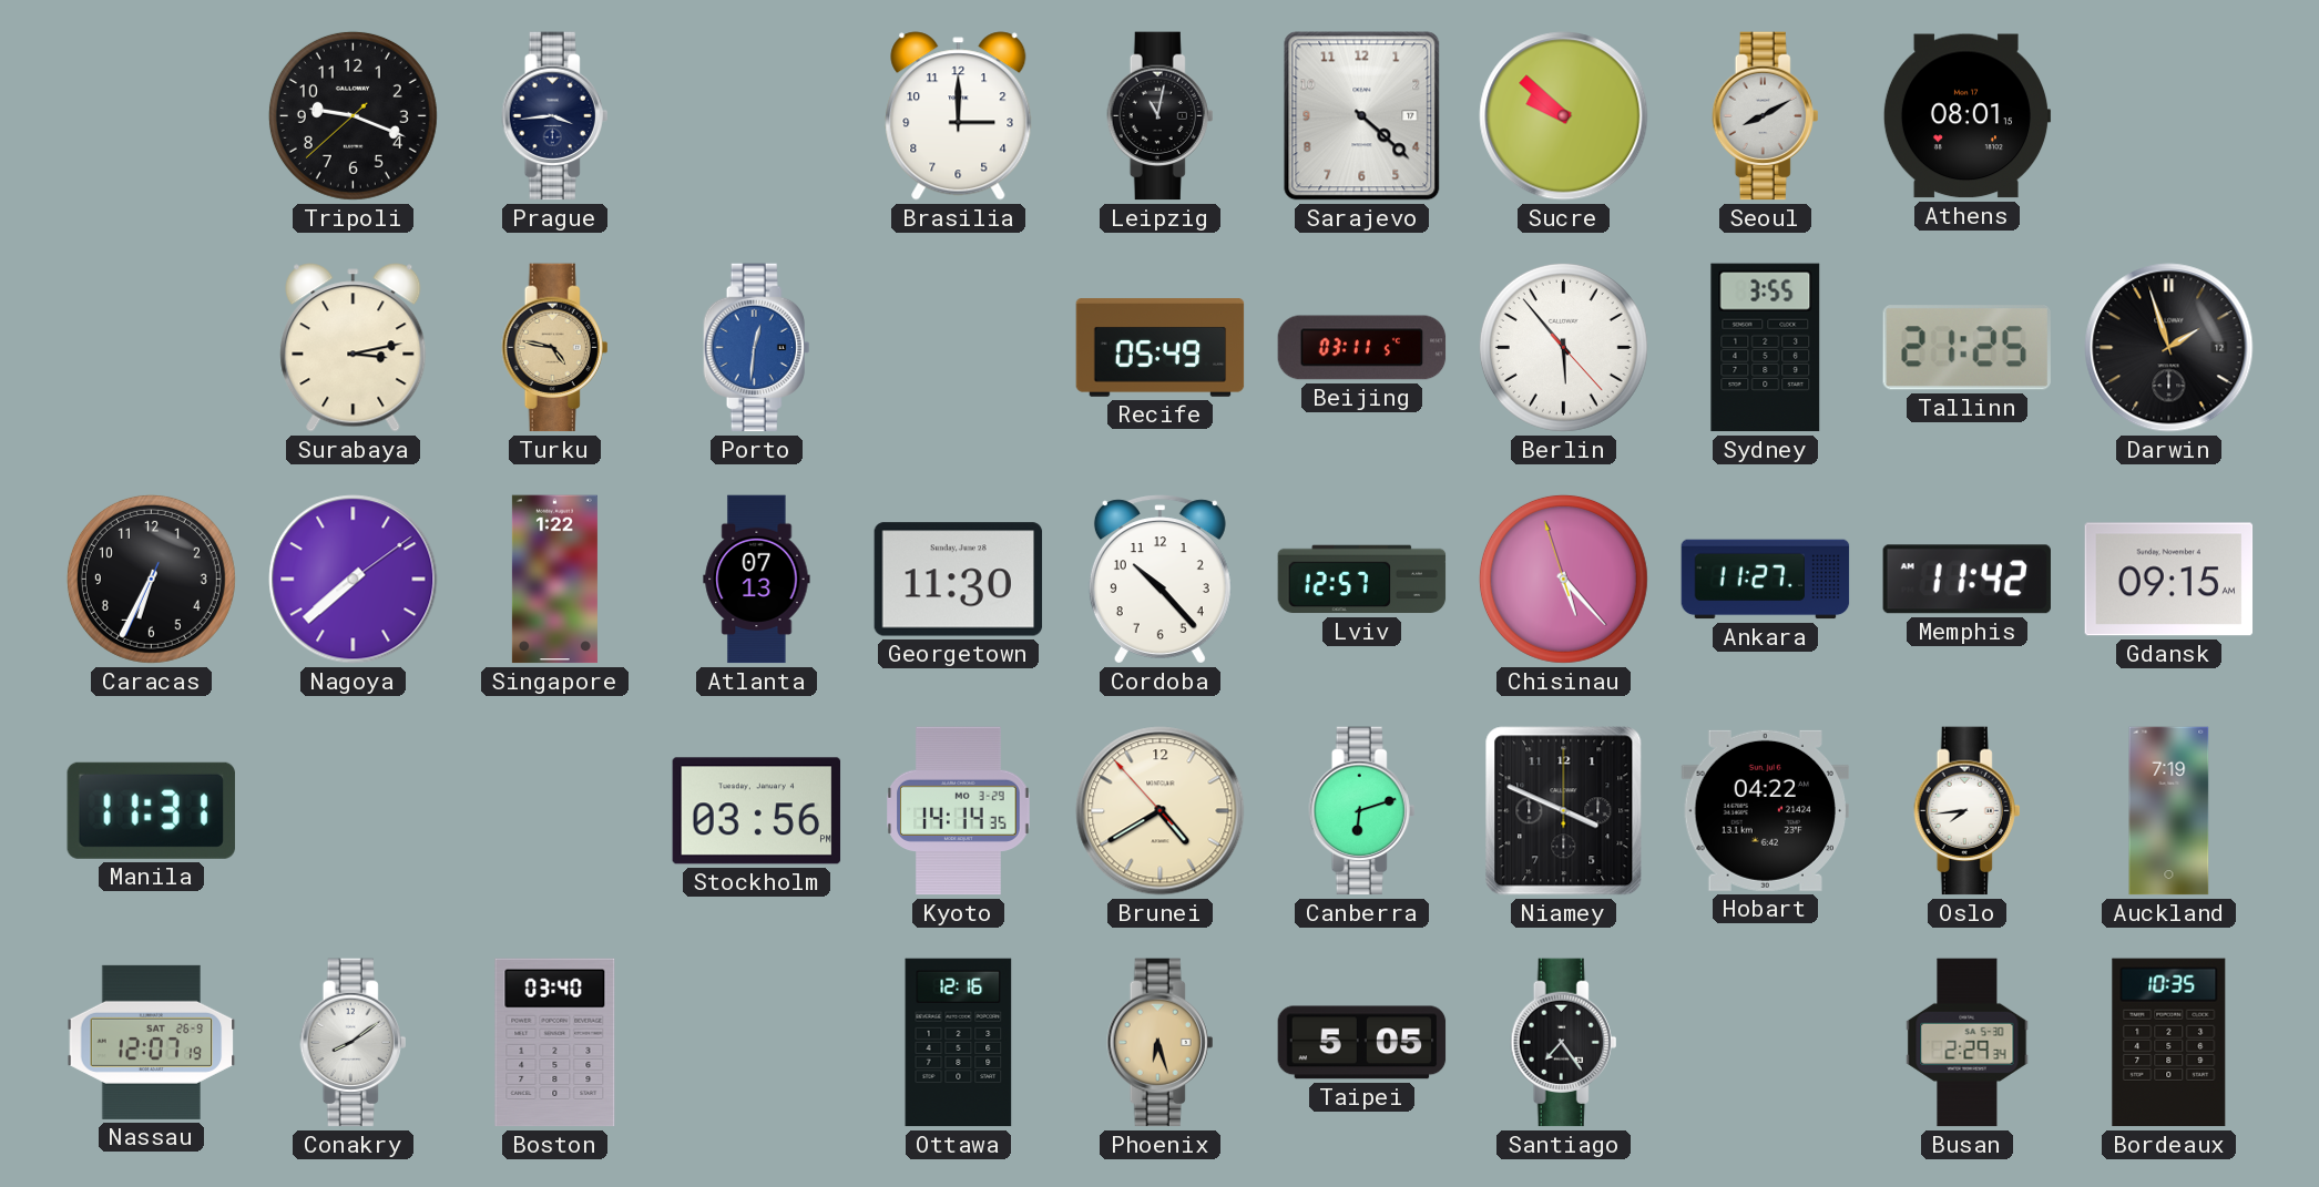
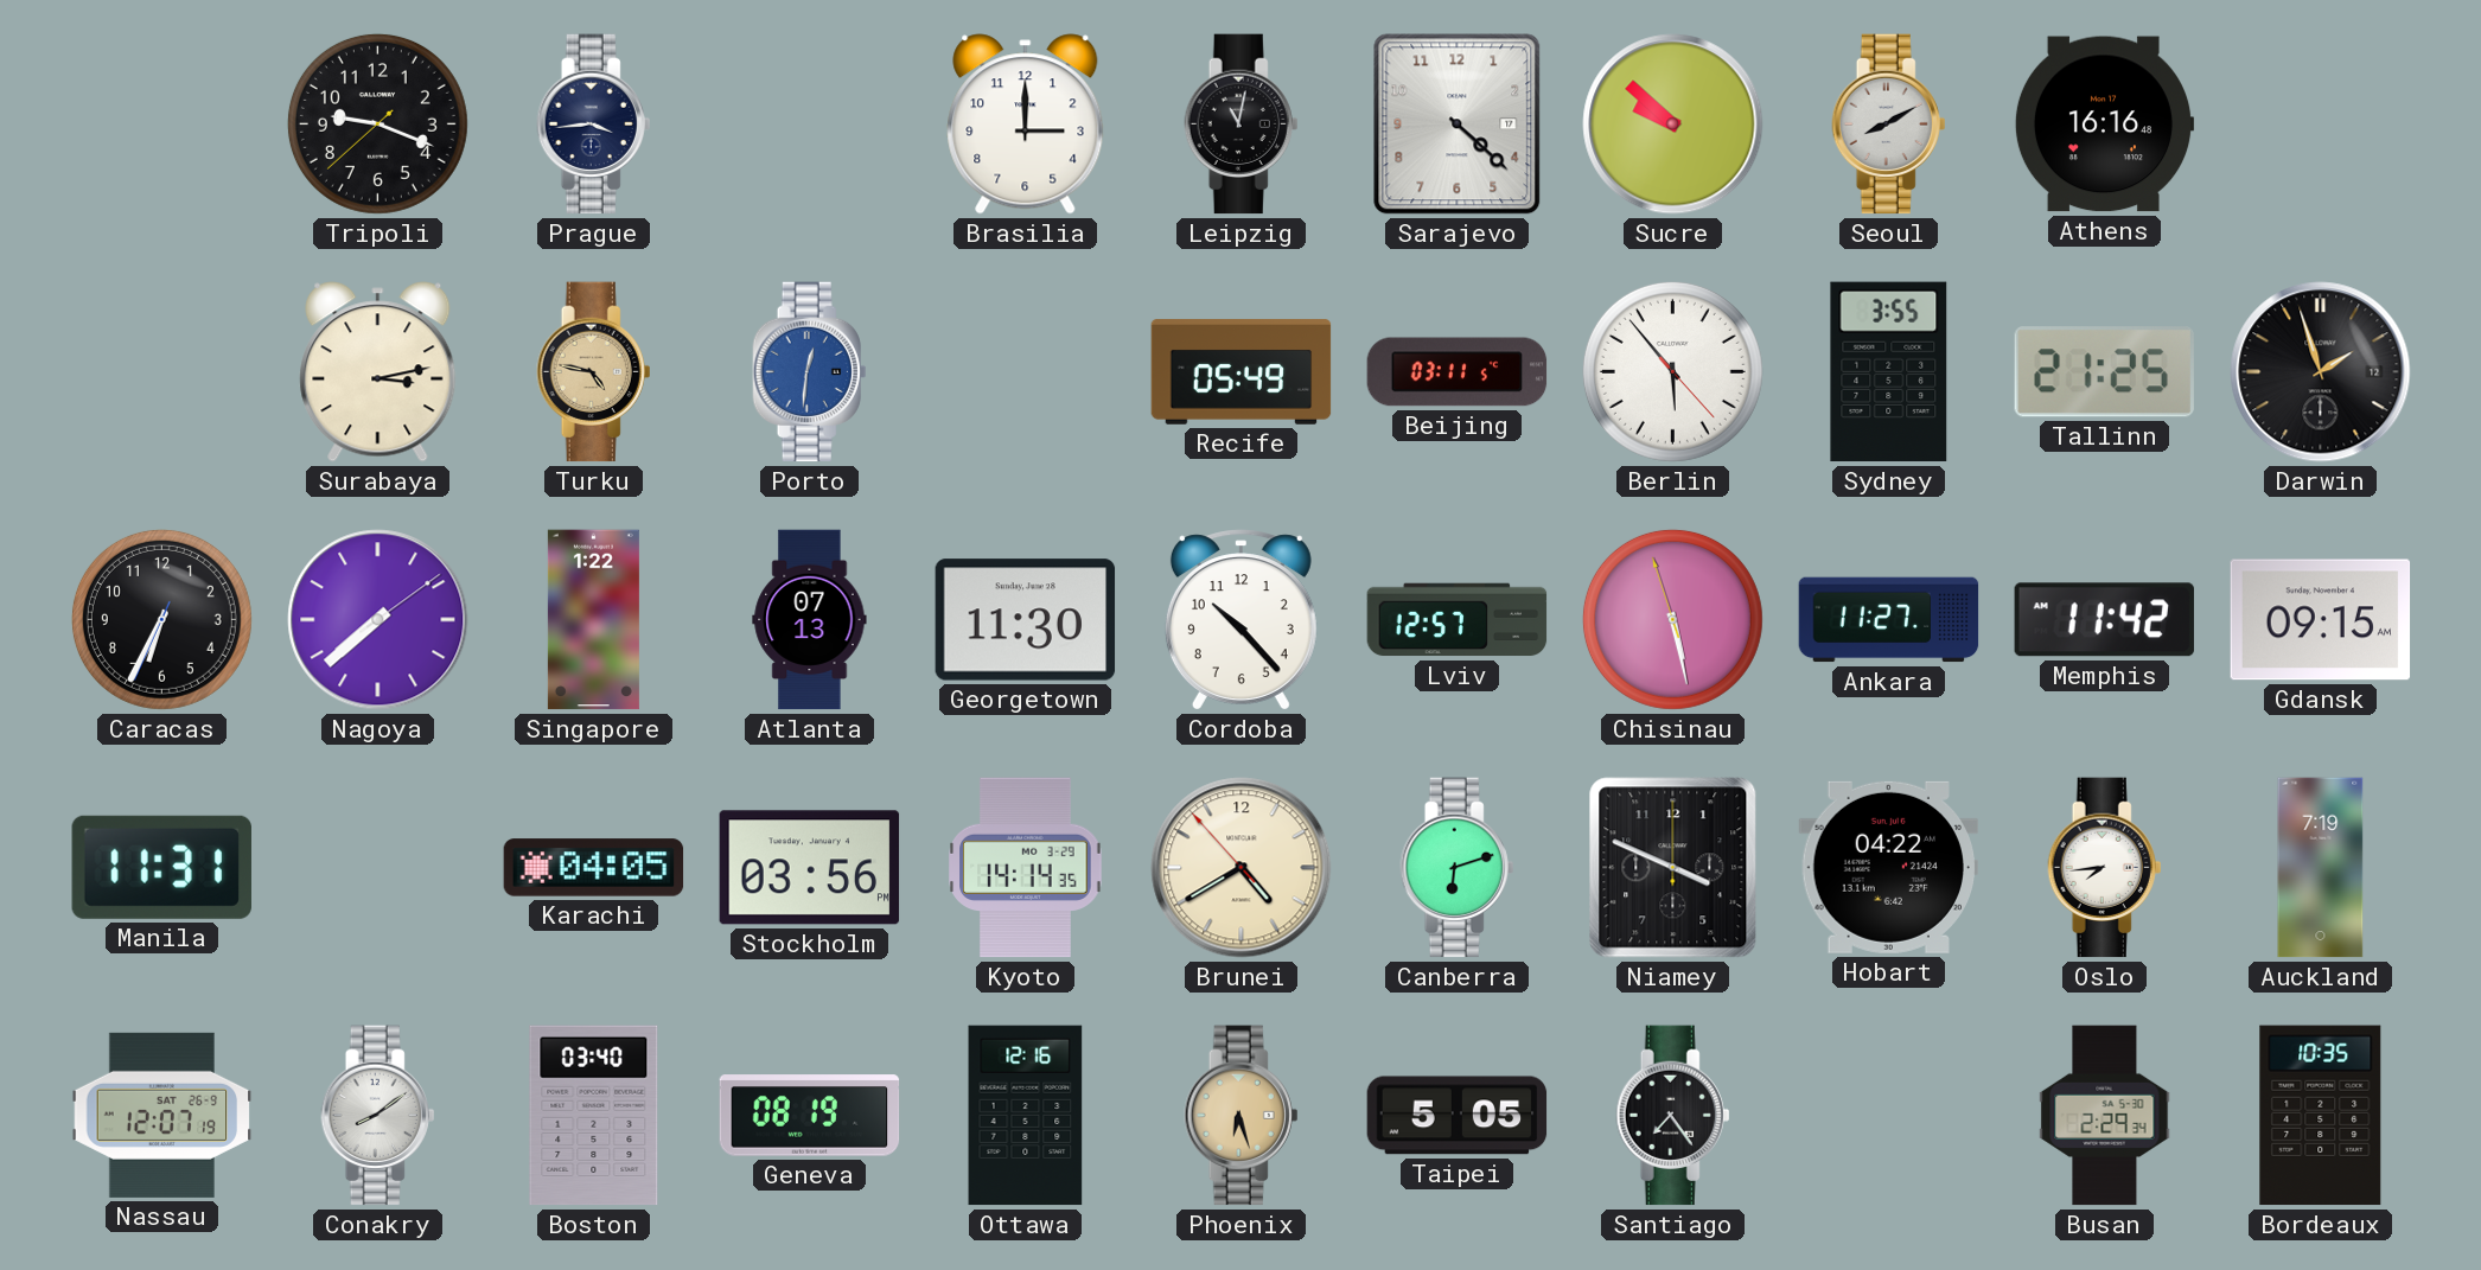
Athens: 08:01 -> 16:16
Chisinau: 5:22 -> 5:27
Karachi: none -> 04:05
Geneva: none -> 08:19
